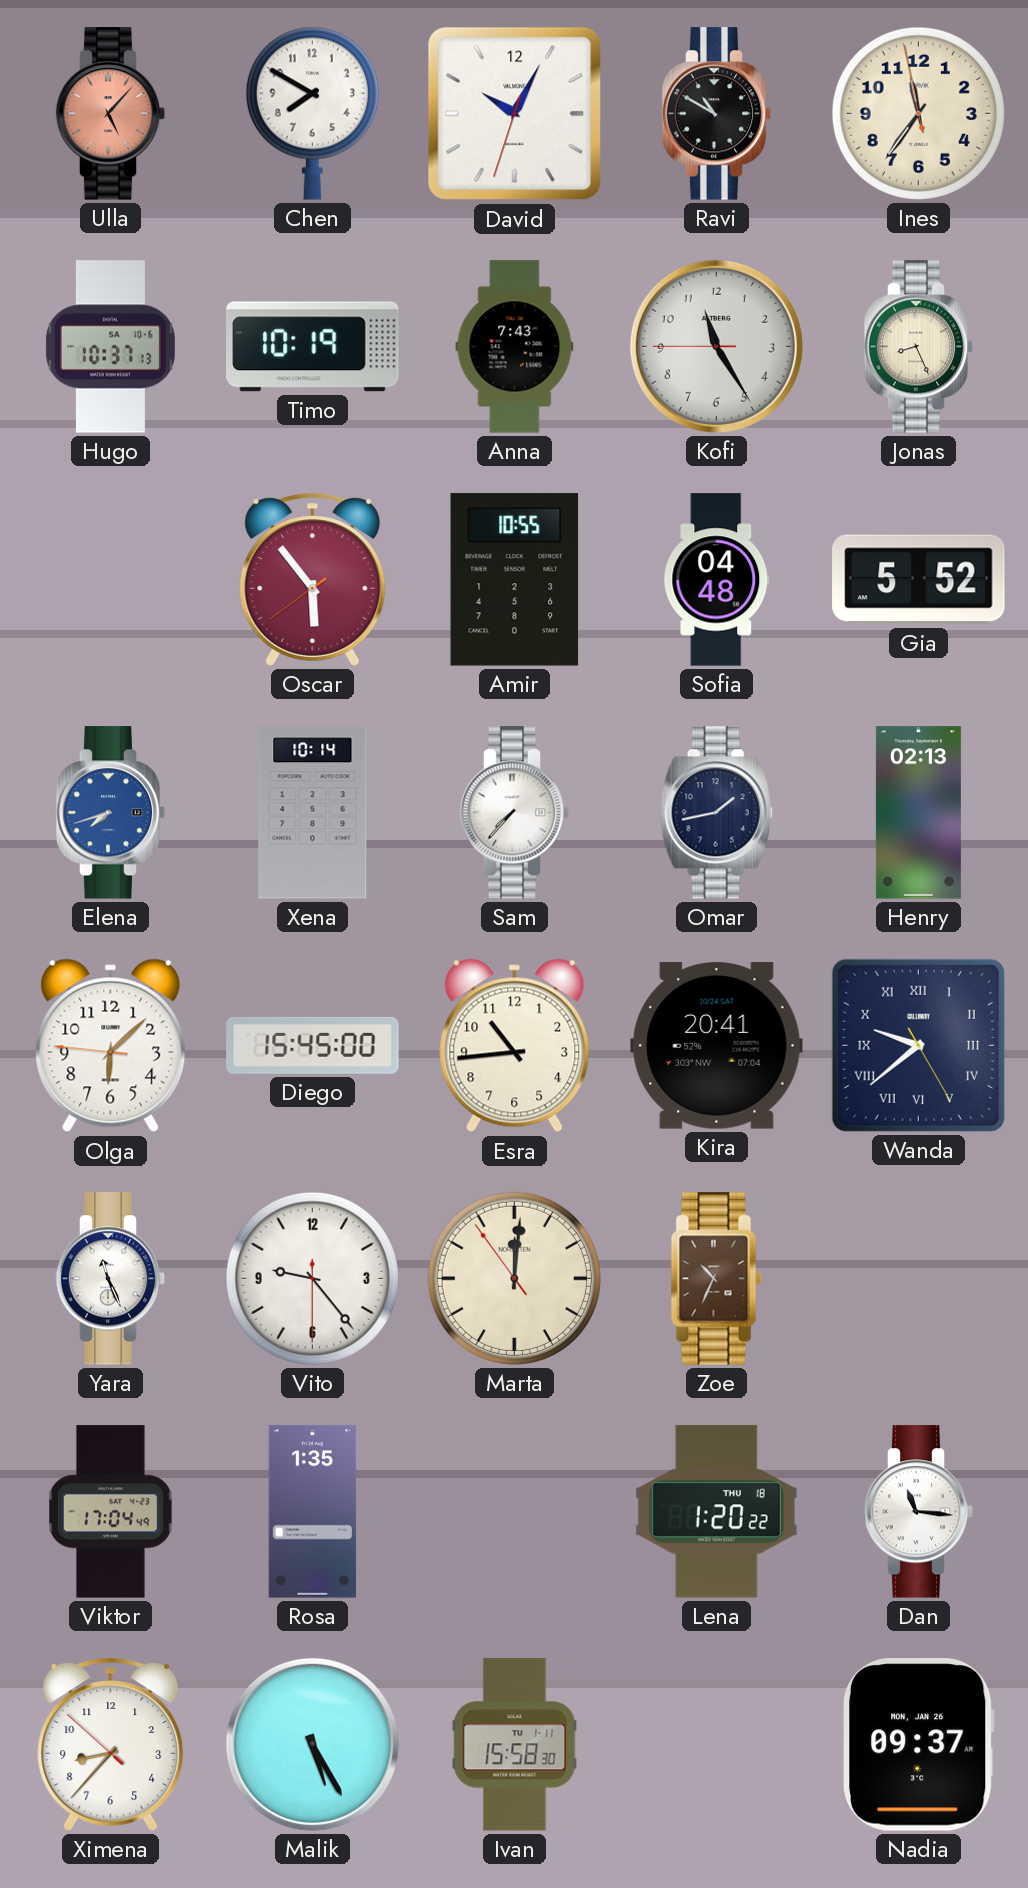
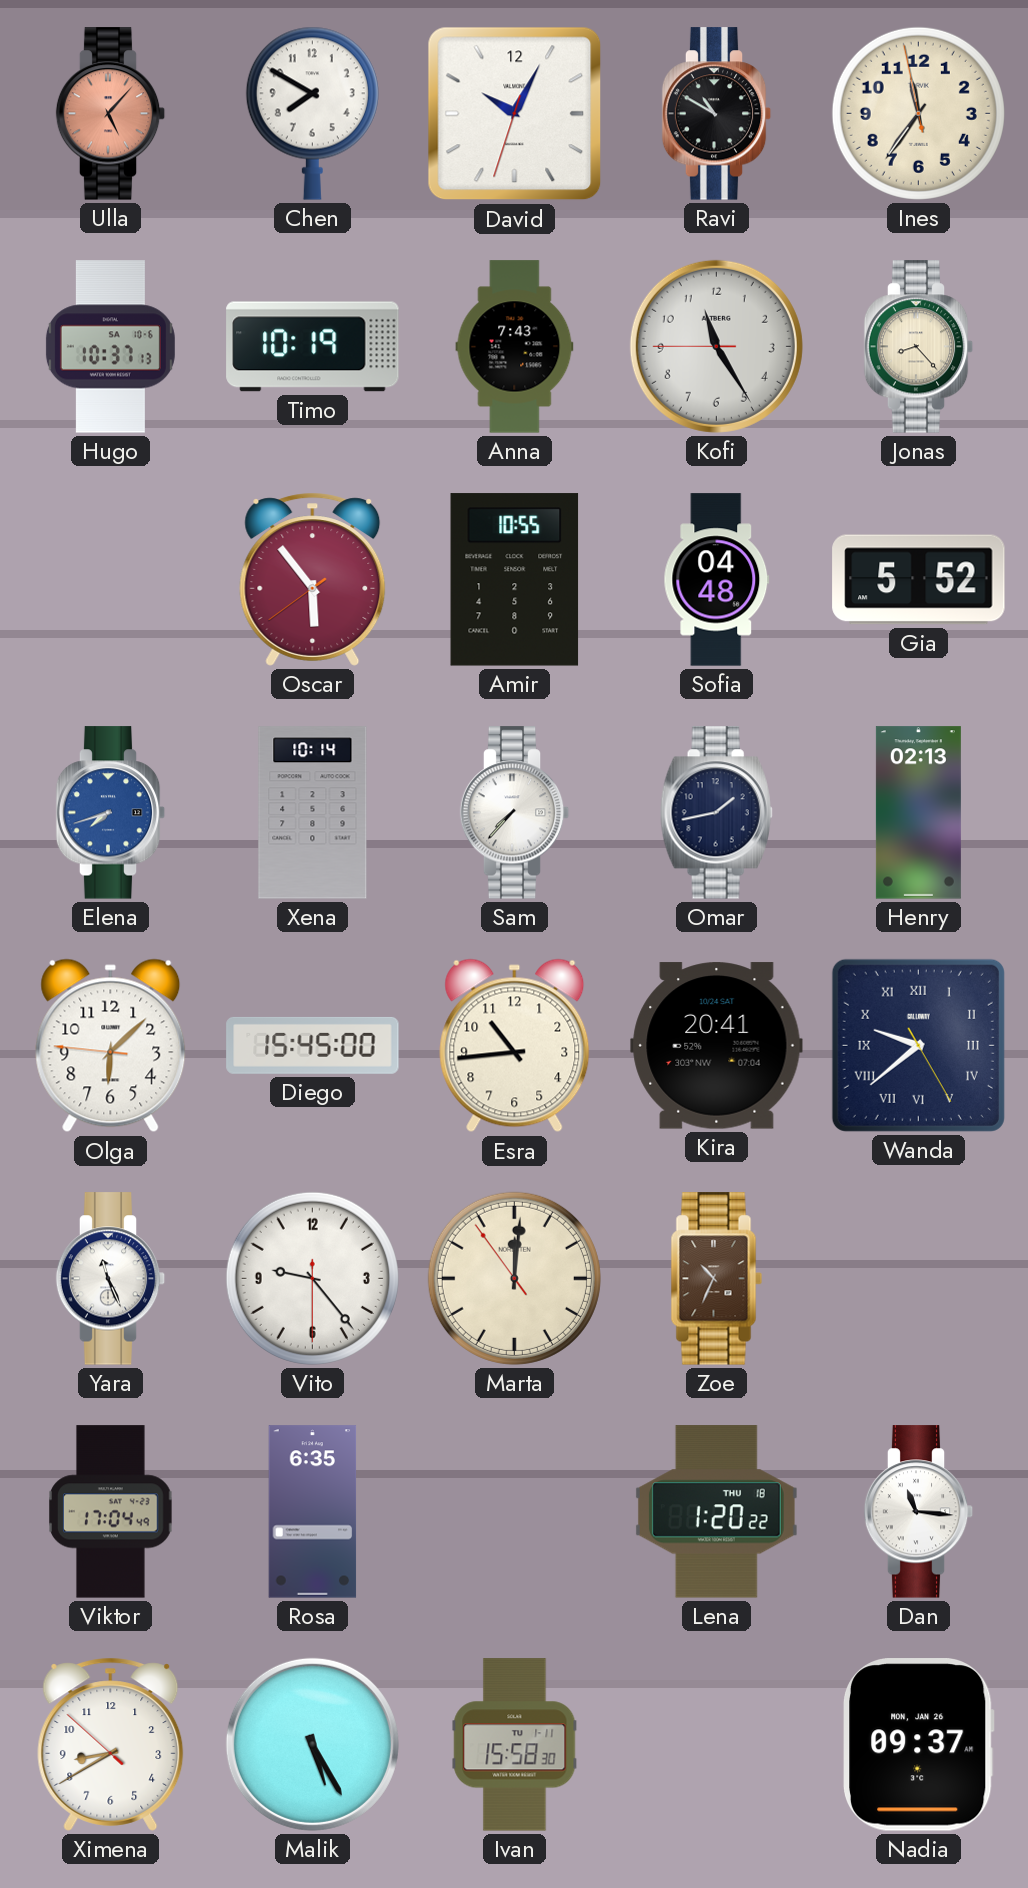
Jonas: 8:26 -> 8:23
Rosa: 1:35 -> 6:35
Ximena: 8:36 -> 8:39
